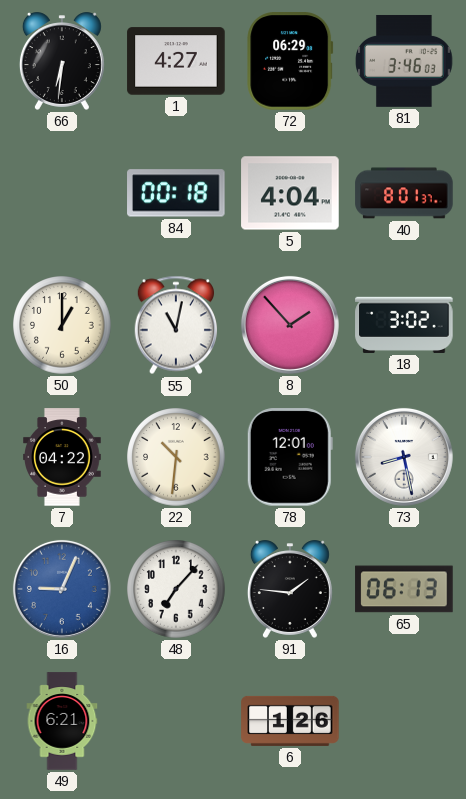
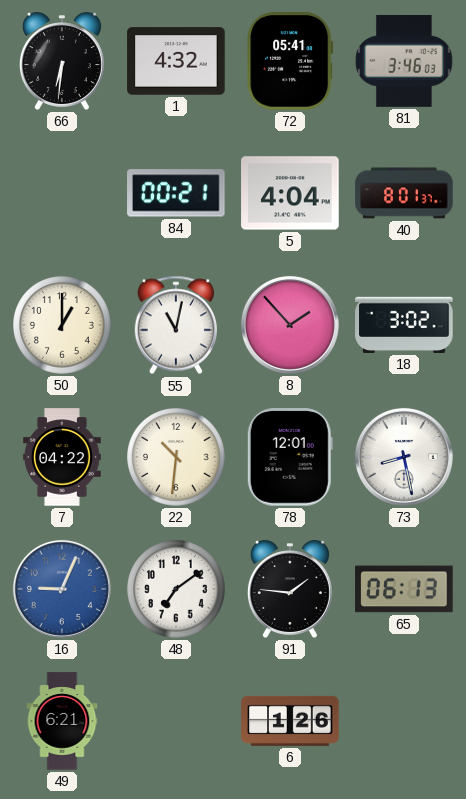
1: 4:27 -> 4:32
72: 06:29 -> 05:41
84: 00:18 -> 00:21
48: 7:07 -> 7:09
